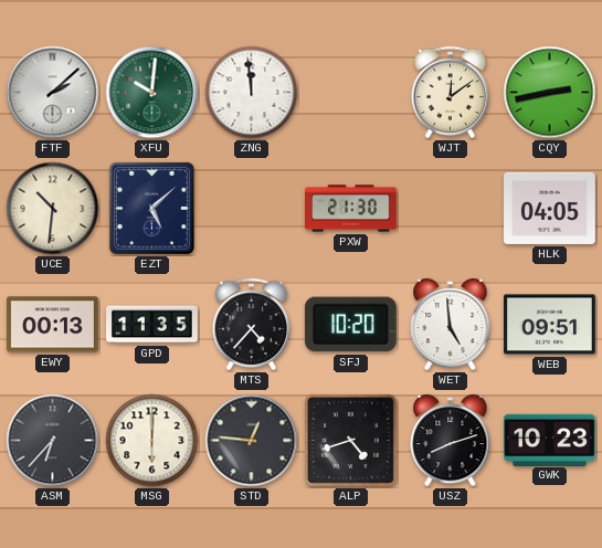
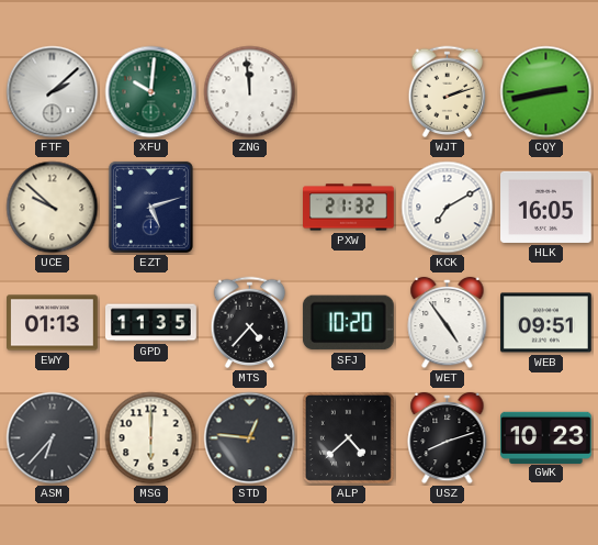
WJT: 12:09 -> 2:12
UCE: 10:31 -> 9:52
EZT: 5:08 -> 5:12
PXW: 21:30 -> 21:32
KCK: none -> 7:10
HLK: 04:05 -> 16:05
EWY: 00:13 -> 01:13
WET: 4:59 -> 4:54
ALP: 4:42 -> 4:38
